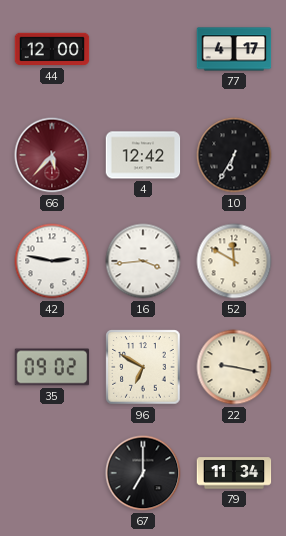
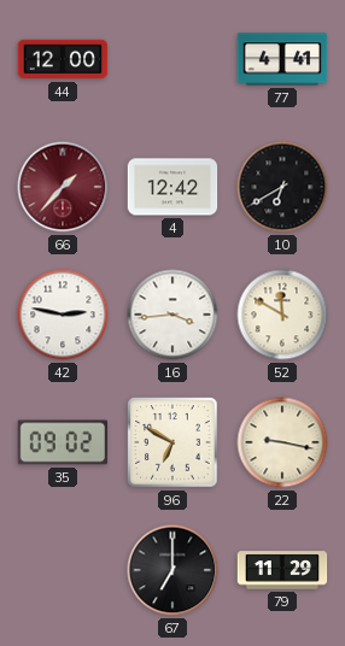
77: 4:17 -> 4:41
66: 5:37 -> 1:37
10: 6:35 -> 6:40
79: 11:34 -> 11:29
